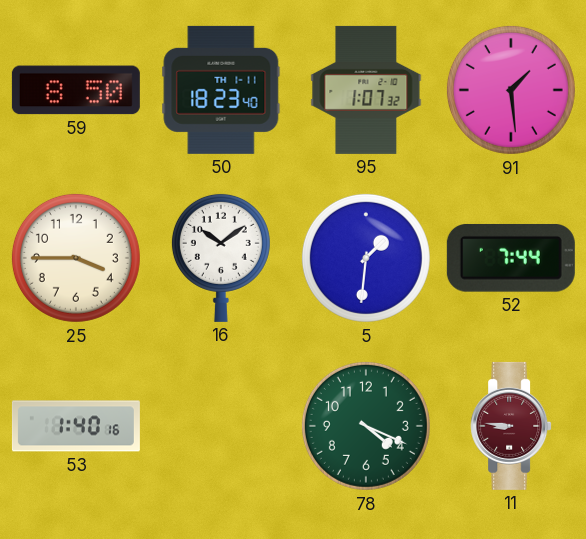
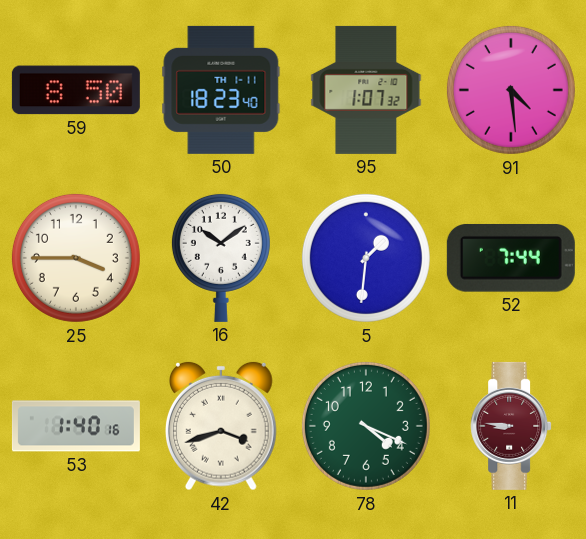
91: 1:29 -> 4:29
42: none -> 3:42
